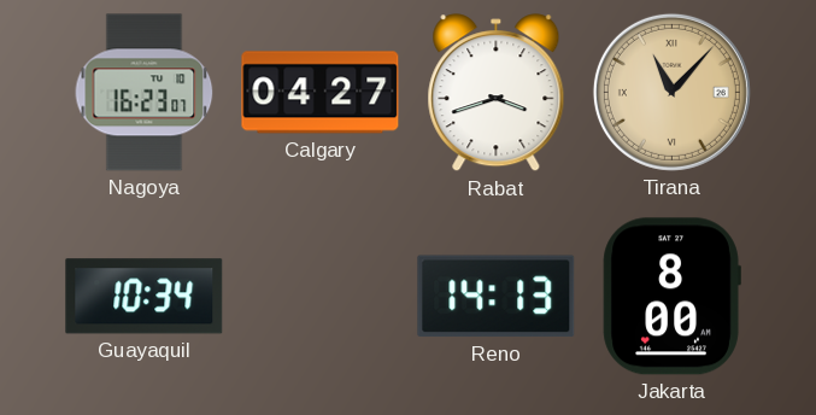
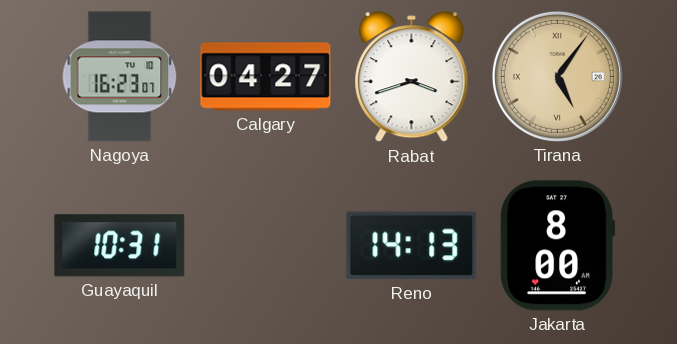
Tirana: 11:07 -> 5:06
Guayaquil: 10:34 -> 10:31
